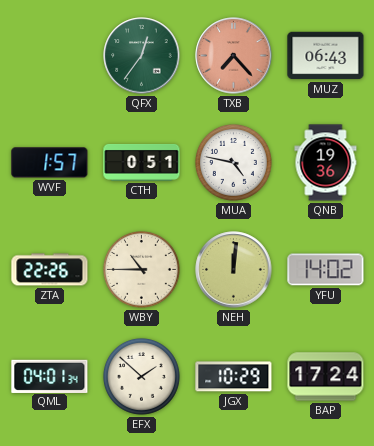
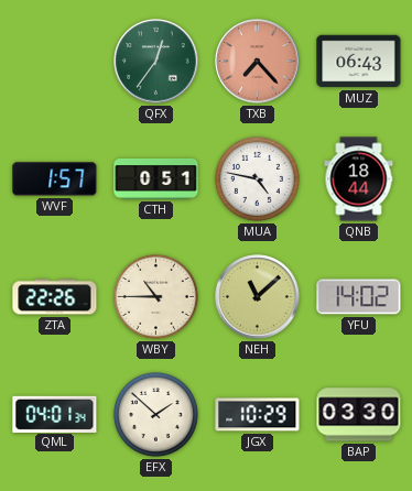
QNB: 19:36 -> 18:44
NEH: 12:01 -> 11:08
BAP: 17:24 -> 03:30
